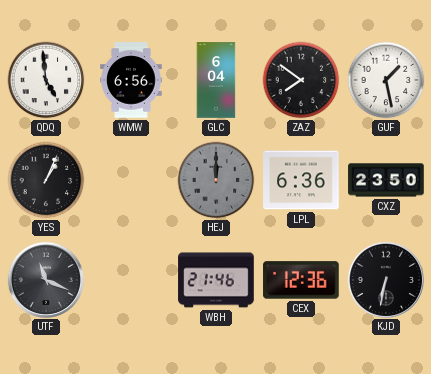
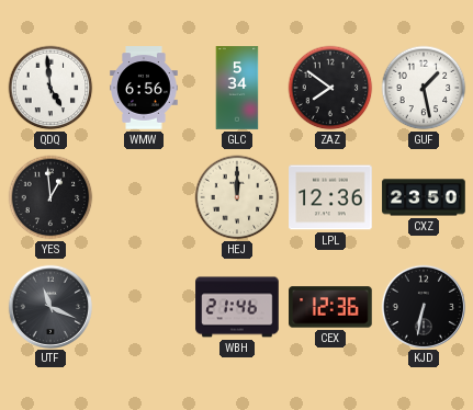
GLC: 6:04 -> 5:34
YES: 1:04 -> 12:59
HEJ dial: grey -> cream
LPL: 6:36 -> 12:36
